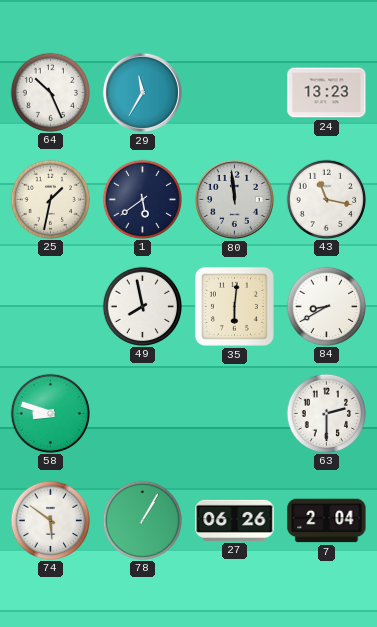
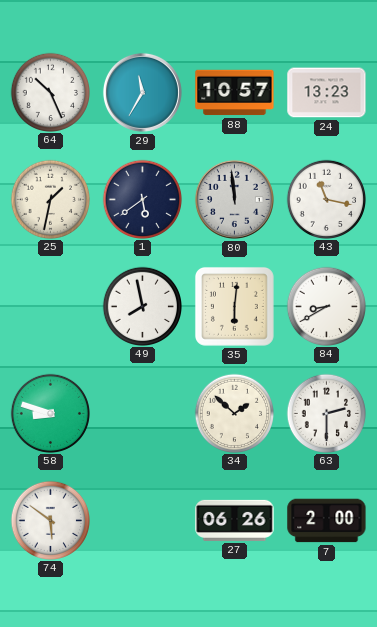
88: none -> 10:57
34: none -> 1:52
78: 1:05 -> none
7: 2:04 -> 2:00
